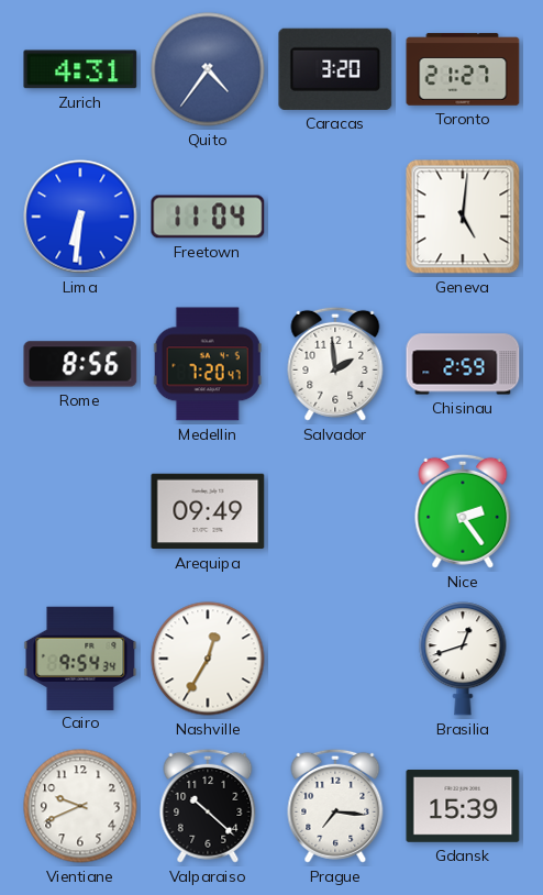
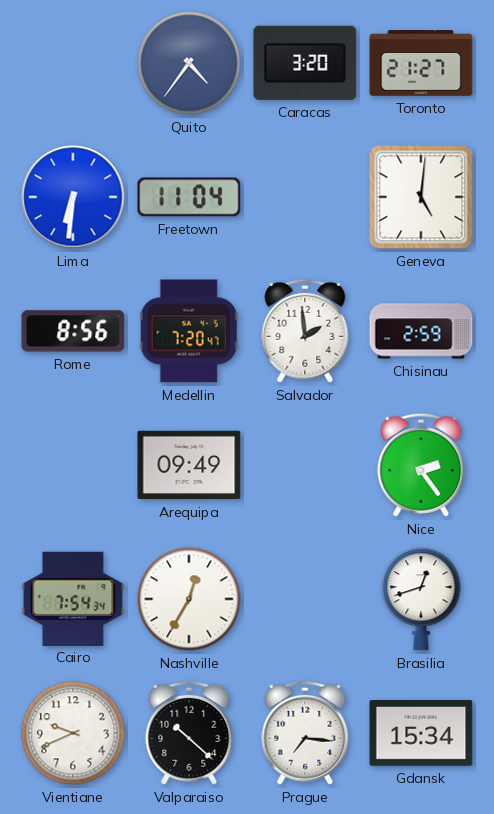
Zurich: 4:31 -> none
Cairo: 9:54 -> 7:54
Gdansk: 15:39 -> 15:34
